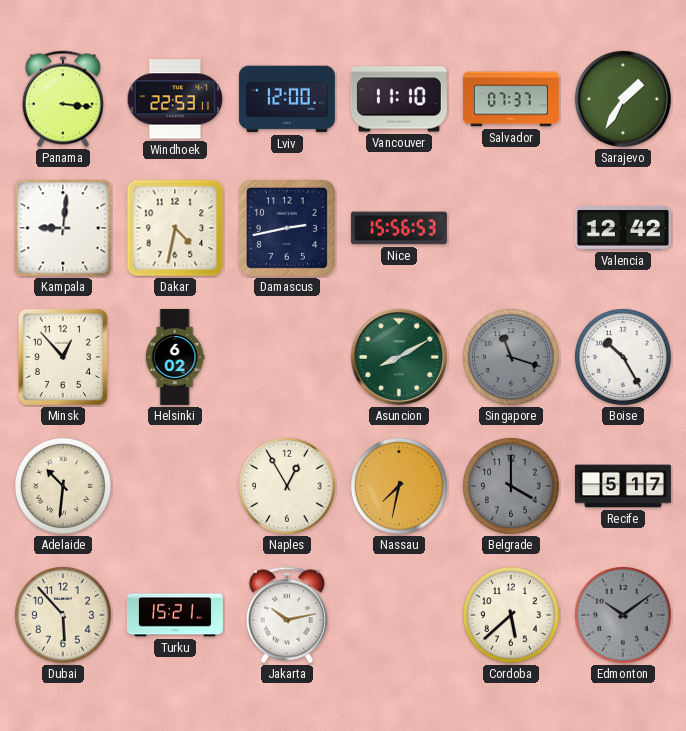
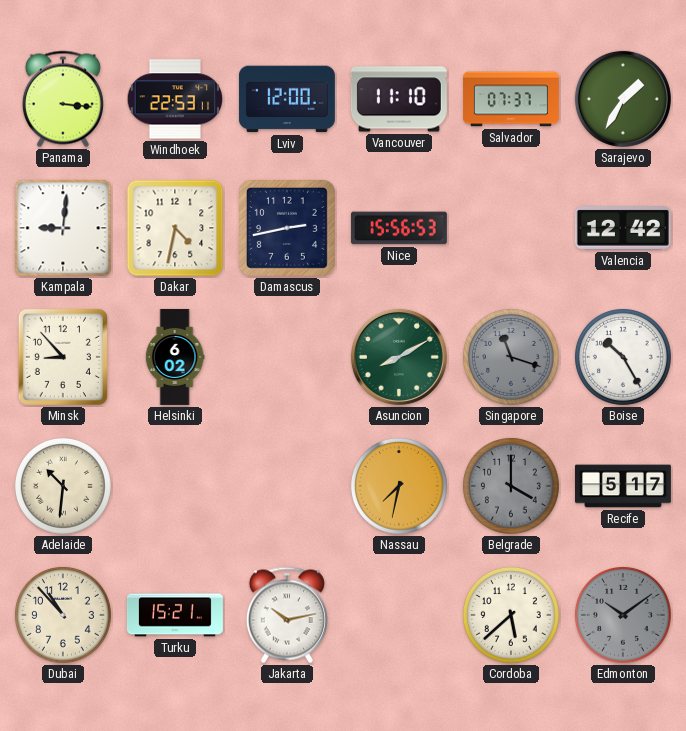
Minsk: 12:53 -> 8:53
Naples: 12:55 -> none
Dubai: 5:53 -> 10:53
